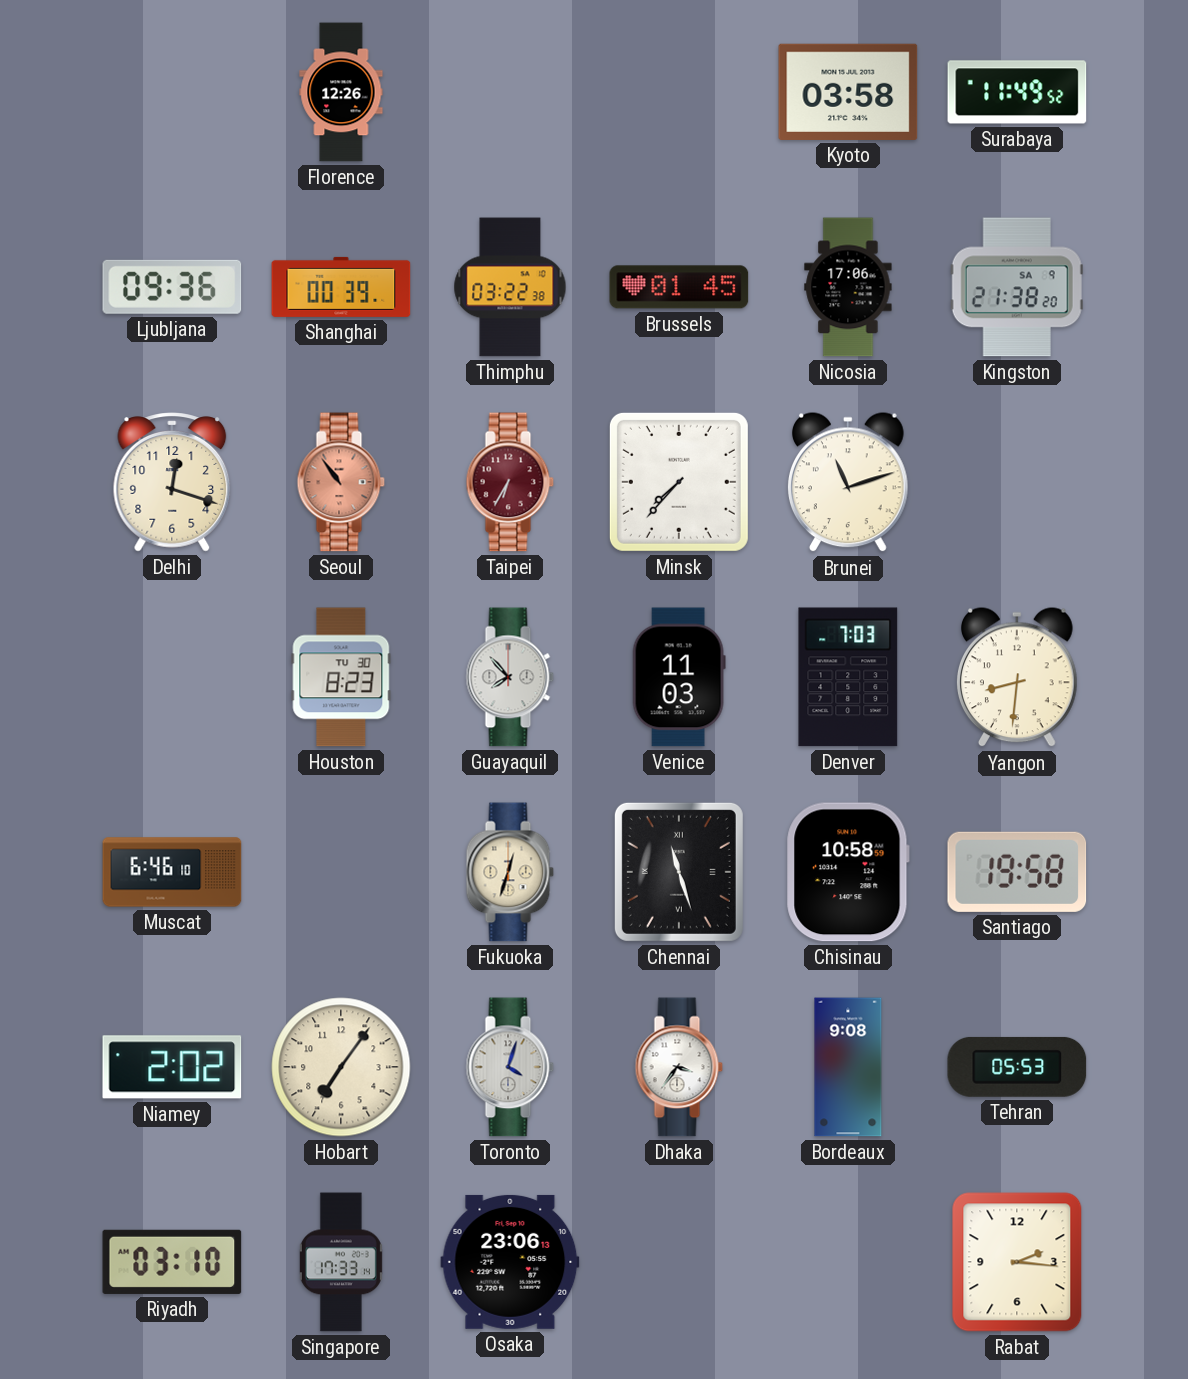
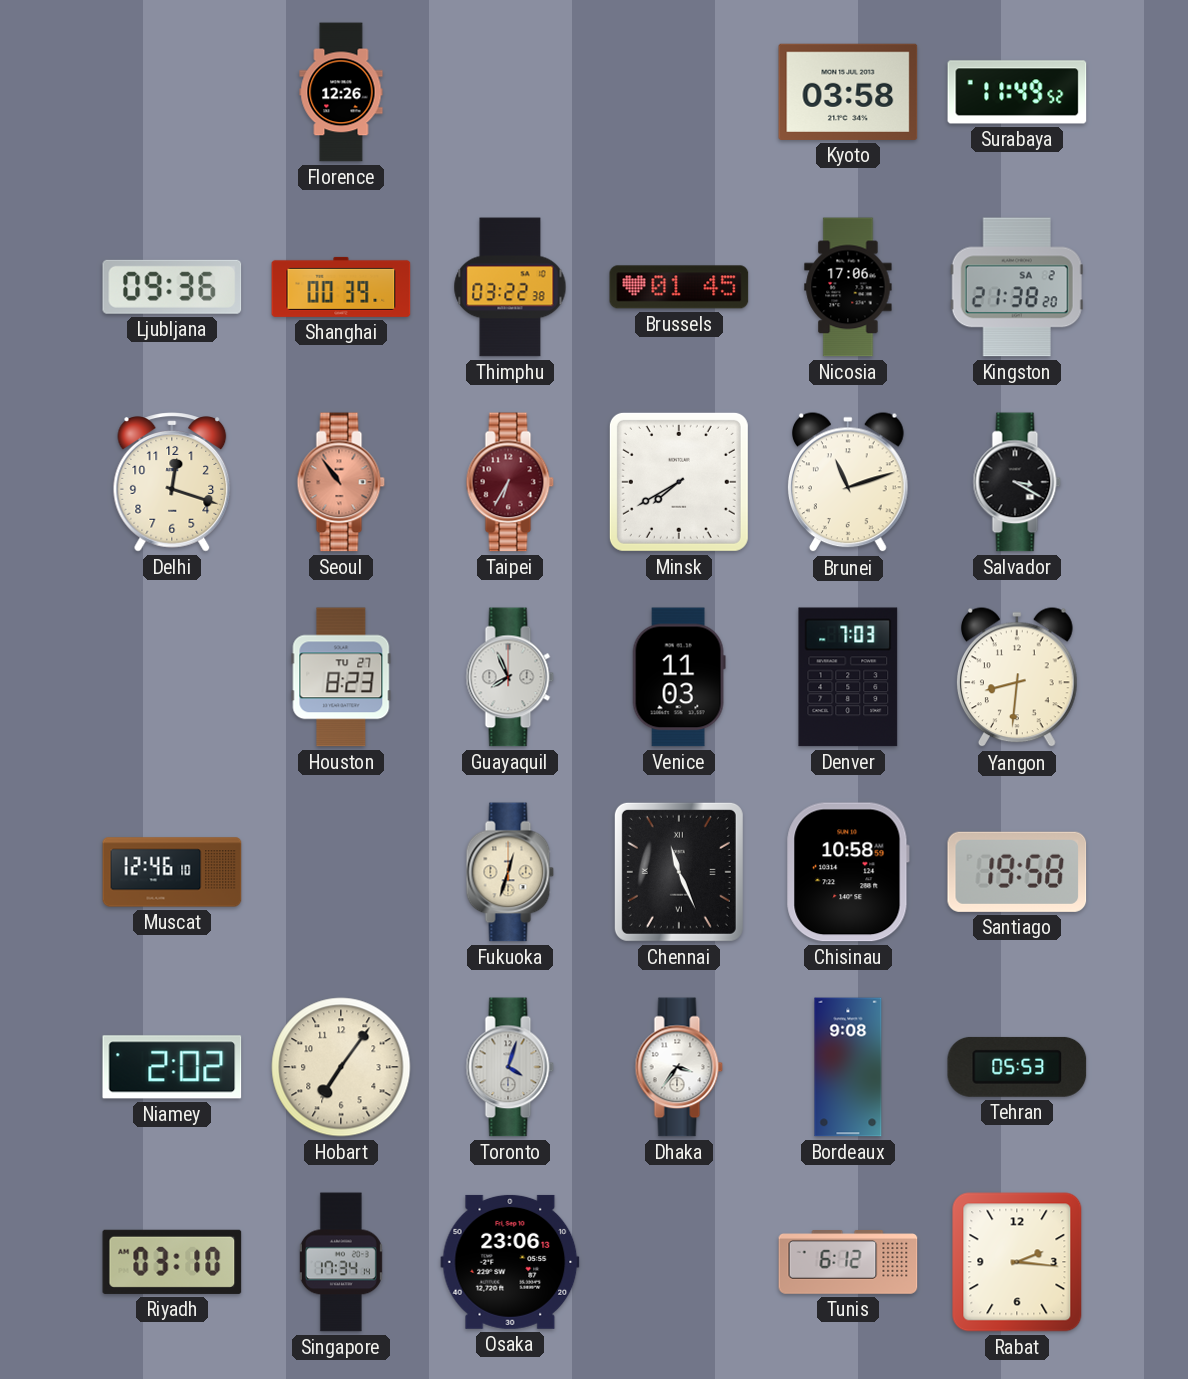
Kingston date: SA 9 -> SA 2
Minsk: 7:37 -> 7:40
Salvador: none -> 3:20
Houston date: TU 30 -> TU 27
Guayaquil: 7:53 -> 7:56
Muscat: 6:46 -> 12:46
Chennai: 11:27 -> 11:26
Singapore: 17:33 -> 17:34
Tunis: none -> 6:12
